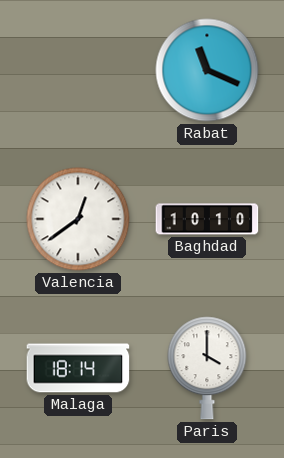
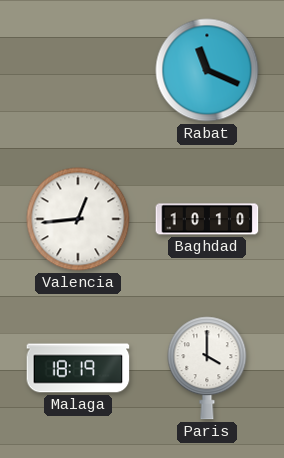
Valencia: 12:39 -> 12:44
Malaga: 18:14 -> 18:19
